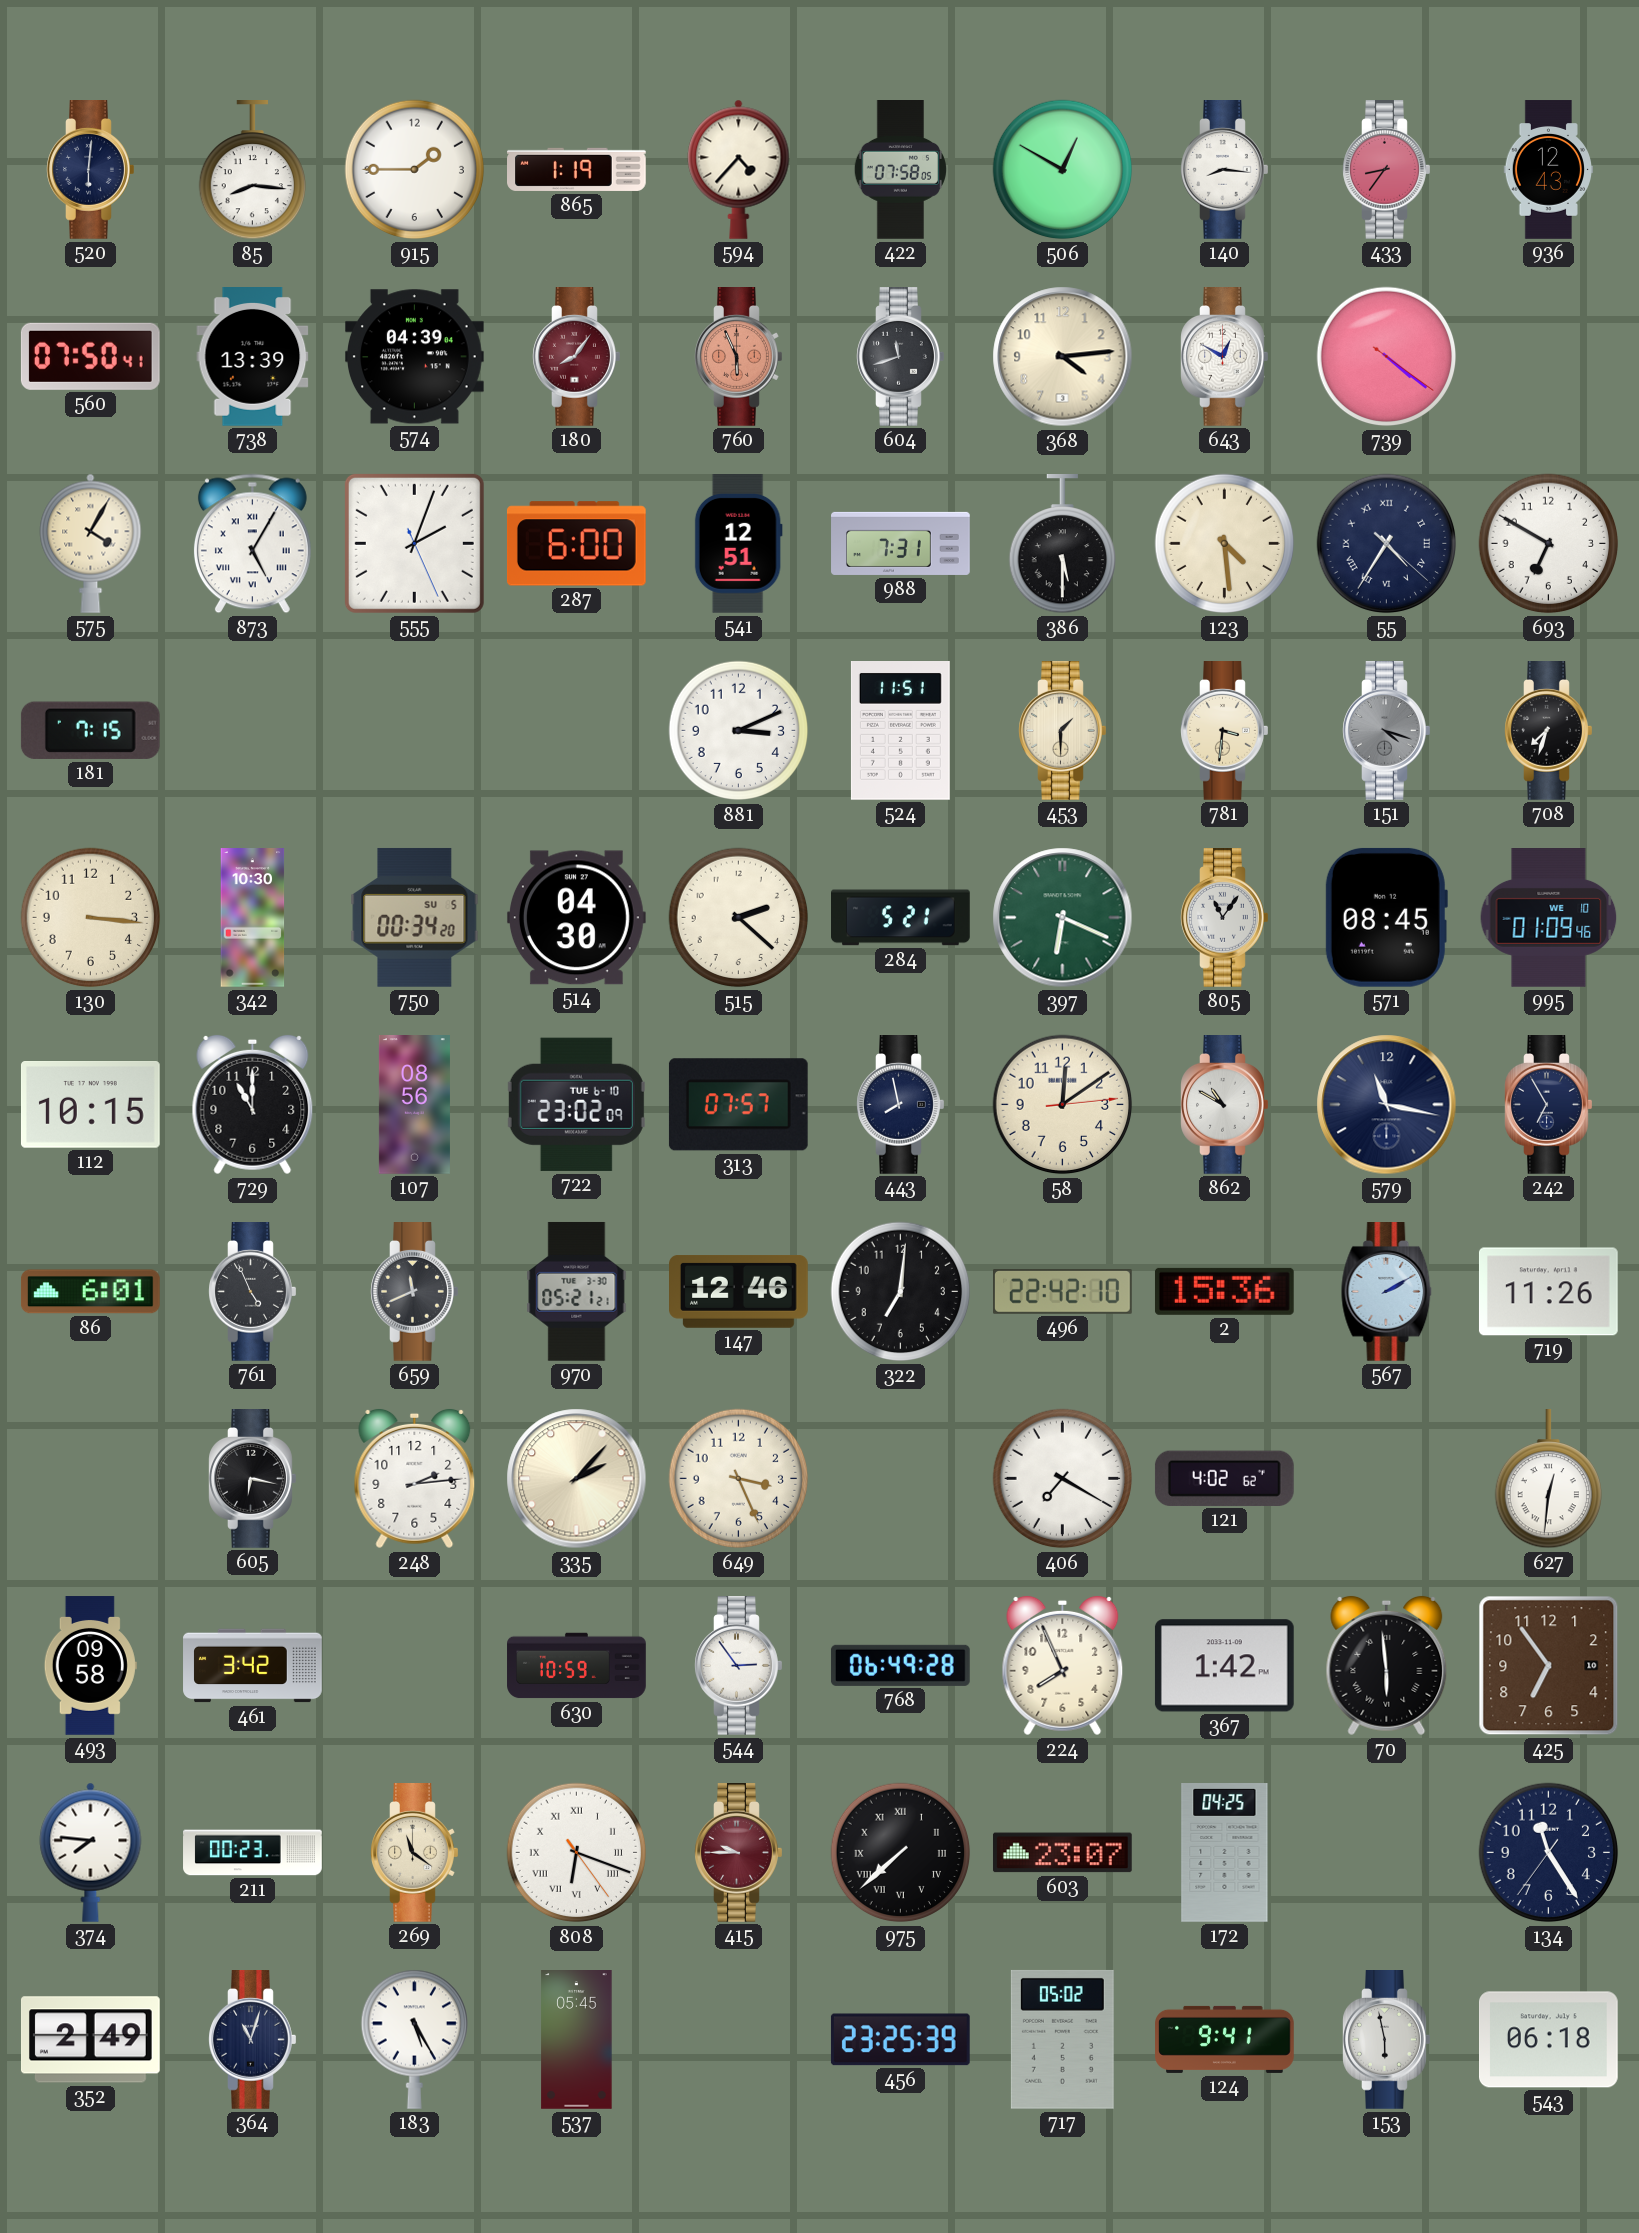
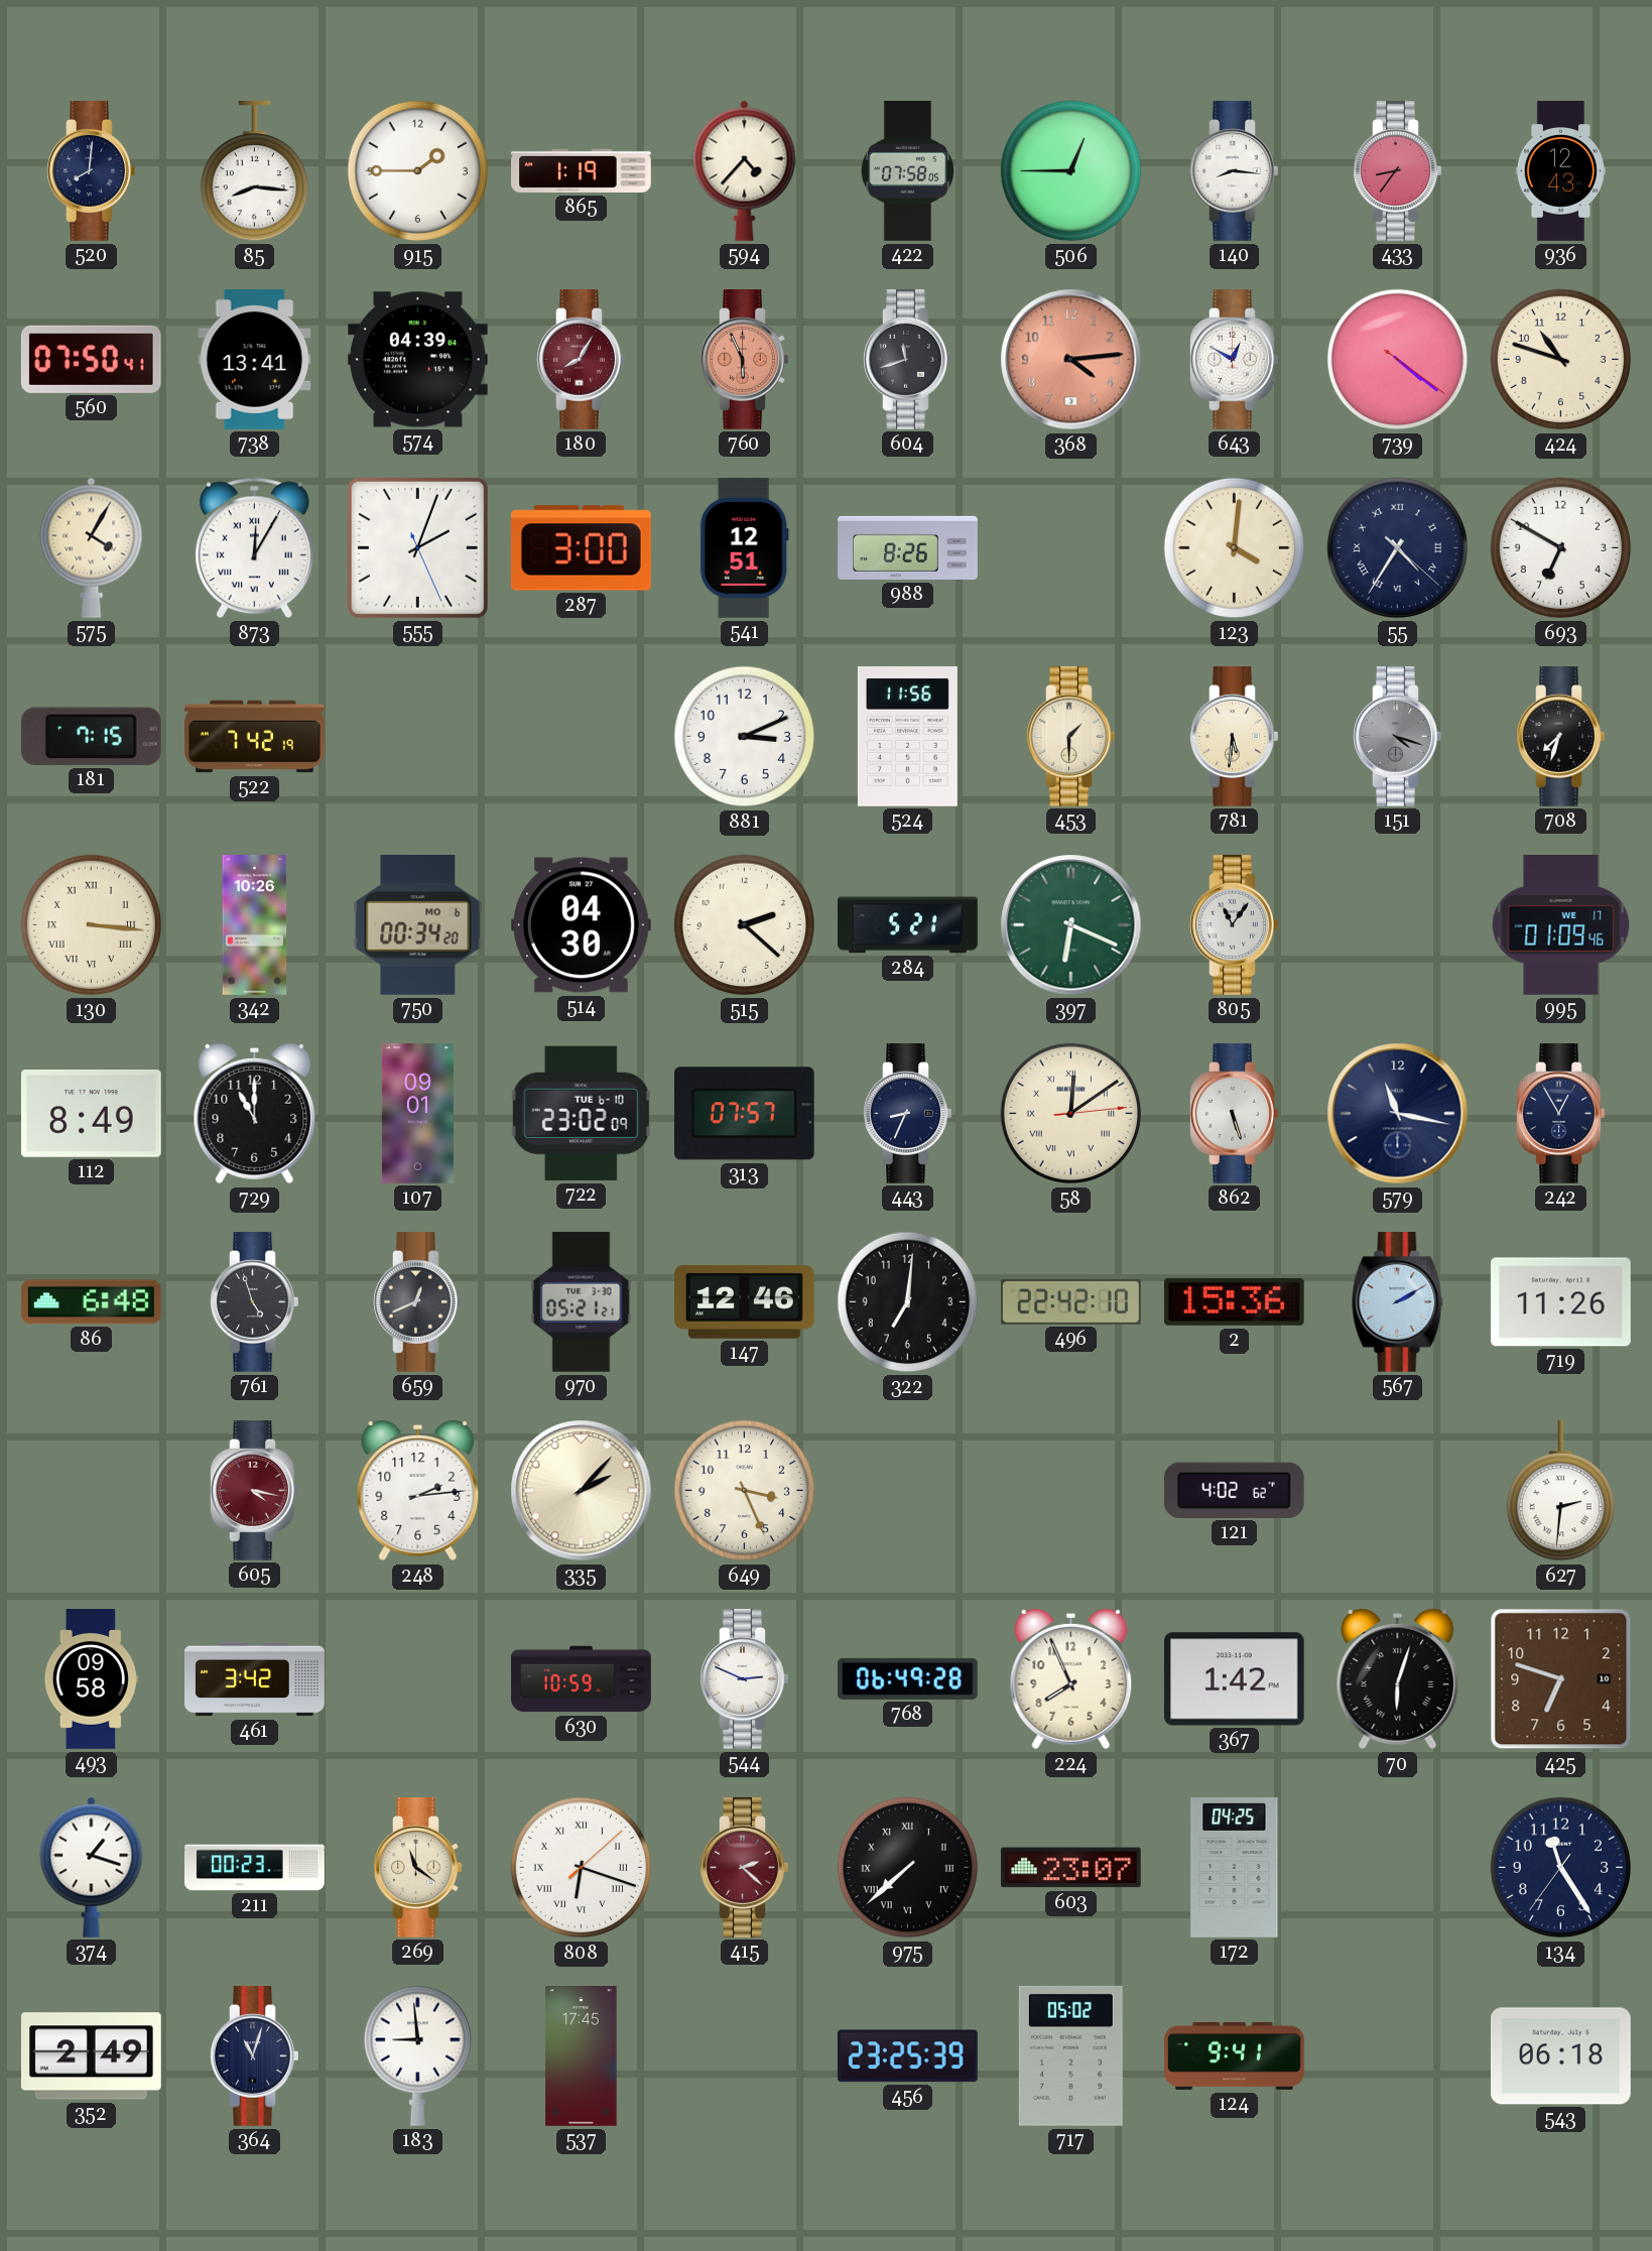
520: 6:01 -> 8:01
506: 12:50 -> 12:45
738: 13:39 -> 13:41
180: 8:06 -> 8:05
368 dial: cream -> salmon
424: none -> 10:48
873: 5:05 -> 12:05
287: 6:00 -> 3:00
988: 7:31 -> 8:26
386: 5:30 -> none
123: 4:29 -> 4:01
522: none -> 7:42
524: 11:51 -> 11:56
781: 3:31 -> 5:31
130 numerals: Arabic -> Roman
342: 10:30 -> 10:26
750 date: SU 5 -> MO 6
571: 08:45 -> none
995 date: WE 10 -> WE 17
112: 10:15 -> 8:49
107: 08:56 -> 09:01
443: 7:58 -> 8:34
58 numerals: Arabic -> Roman
862: 10:50 -> 5:27
242: 6:55 -> 12:55
86: 6:01 -> 6:48
761: 4:56 -> 4:57
659: 11:41 -> 12:41
605: 6:17 -> 4:17
605 dial: black -> burgundy
406: 7:20 -> none
627: 12:31 -> 2:31
544: 2:54 -> 2:49
70: 5:59 -> 6:03
425: 6:54 -> 6:48
374: 7:46 -> 1:18
808: 6:18:24 -> 6:18:08
415: 9:45 -> 2:22
183: 5:25 -> 8:59
537: 05:45 -> 17:45
153: 5:58 -> none
